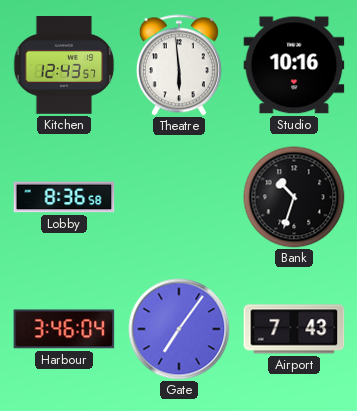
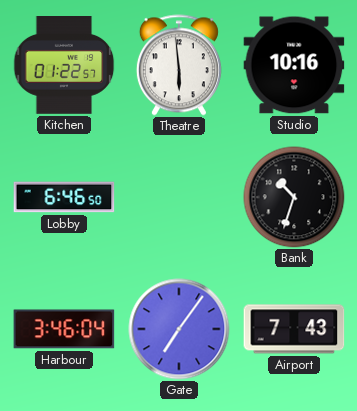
Kitchen: 12:43 -> 01:22
Lobby: 8:36 -> 6:46
